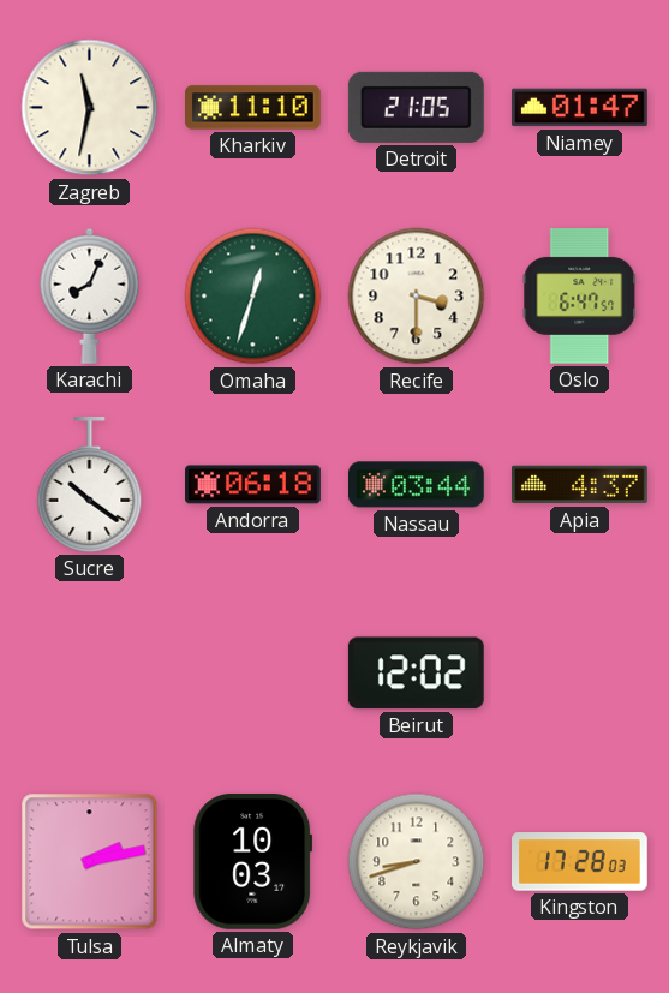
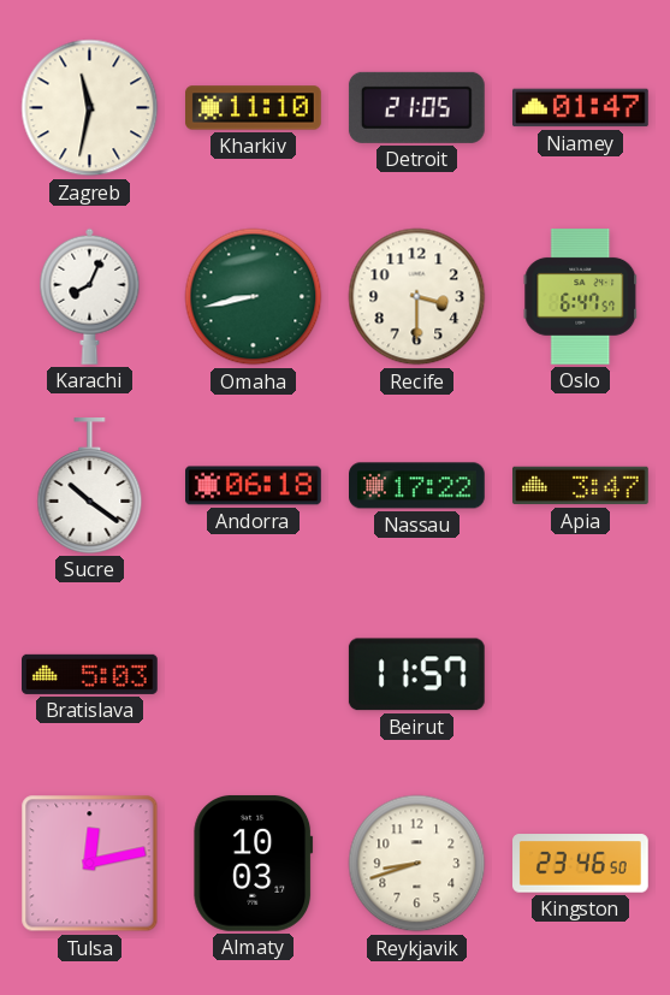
Omaha: 12:33 -> 8:43
Nassau: 03:44 -> 17:22
Apia: 4:37 -> 3:47
Bratislava: none -> 5:03
Beirut: 12:02 -> 11:57
Tulsa: 2:13 -> 12:13
Kingston: 17:28 -> 23:46
